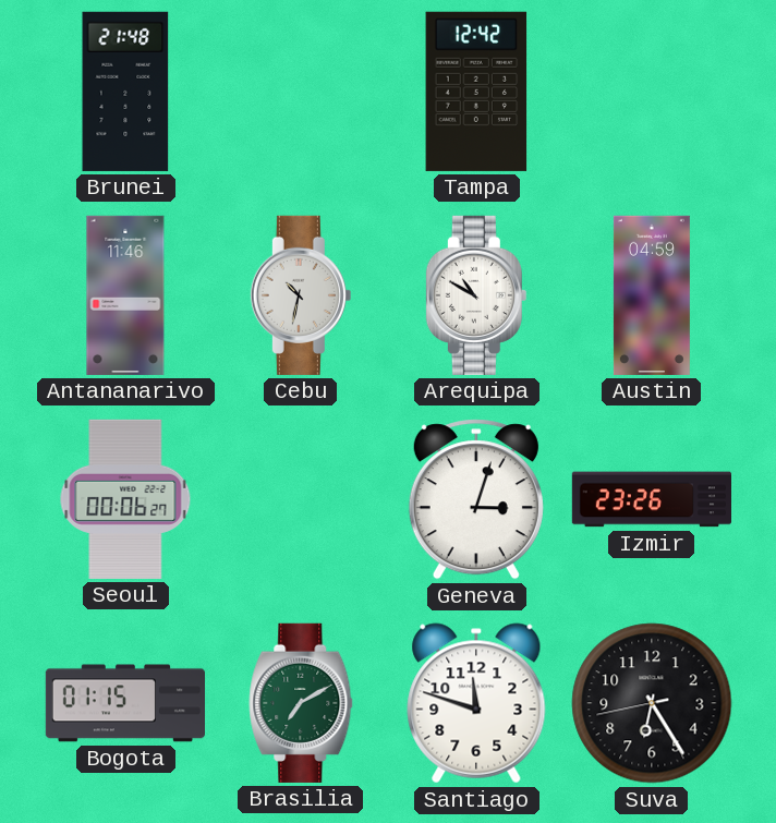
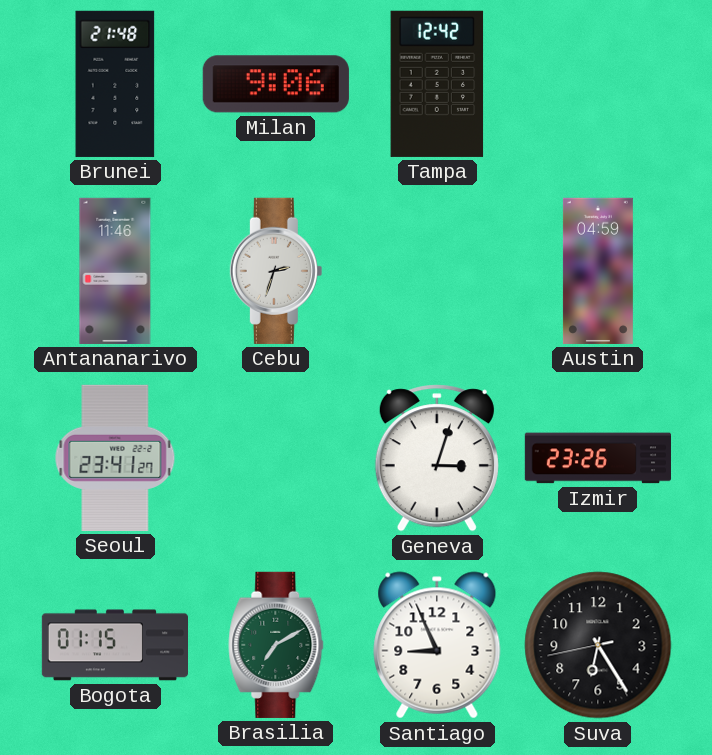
Milan: none -> 9:06
Cebu: 10:32 -> 2:33
Arequipa: 10:50 -> none
Seoul: 00:06 -> 23:41
Santiago: 11:48 -> 8:56
